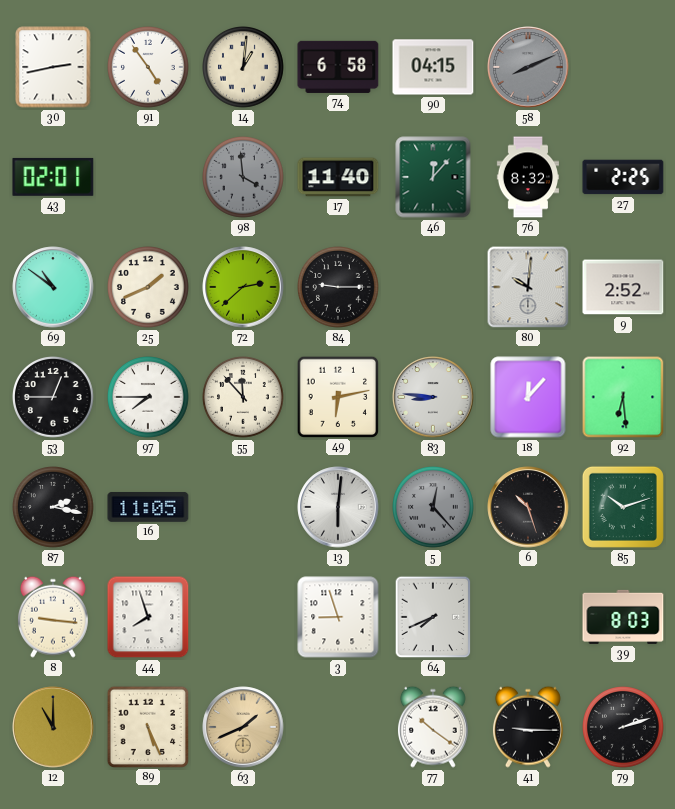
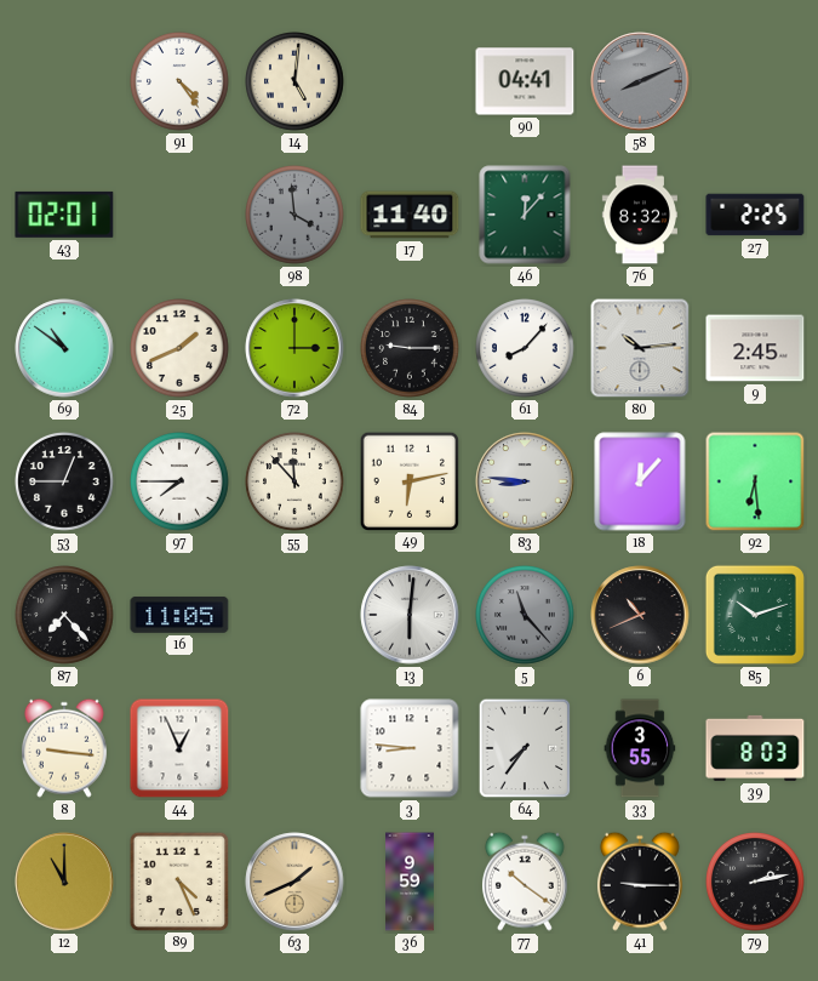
30: 2:43 -> none
91: 4:54 -> 4:24
14: 1:01 -> 5:01
74: 6:58 -> none
90: 04:15 -> 04:41
72: 2:38 -> 3:00
61: none -> 8:07
80: 10:01 -> 10:14
9: 2:52 -> 2:45
87: 2:17 -> 7:23
5: 12:23 -> 11:23
6: 10:27 -> 10:41
44: 7:57 -> 12:56
3: 8:57 -> 8:46
64: 7:41 -> 7:36
33: none -> 3:55
89: 5:26 -> 4:26
36: none -> 9:59
79: 2:12 -> 2:13
